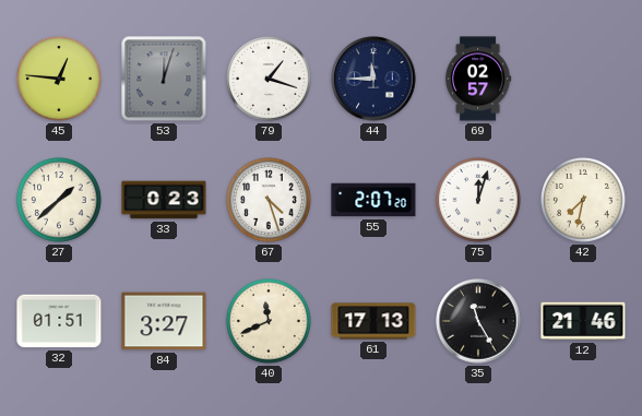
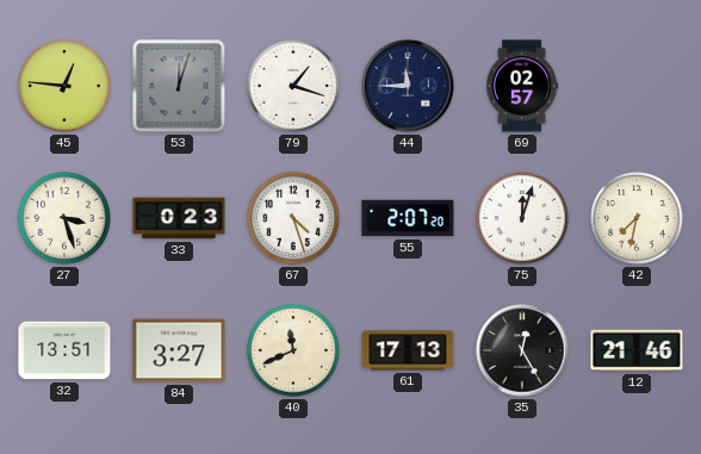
27: 1:38 -> 3:27
32: 01:51 -> 13:51
35: 11:25 -> 12:25
